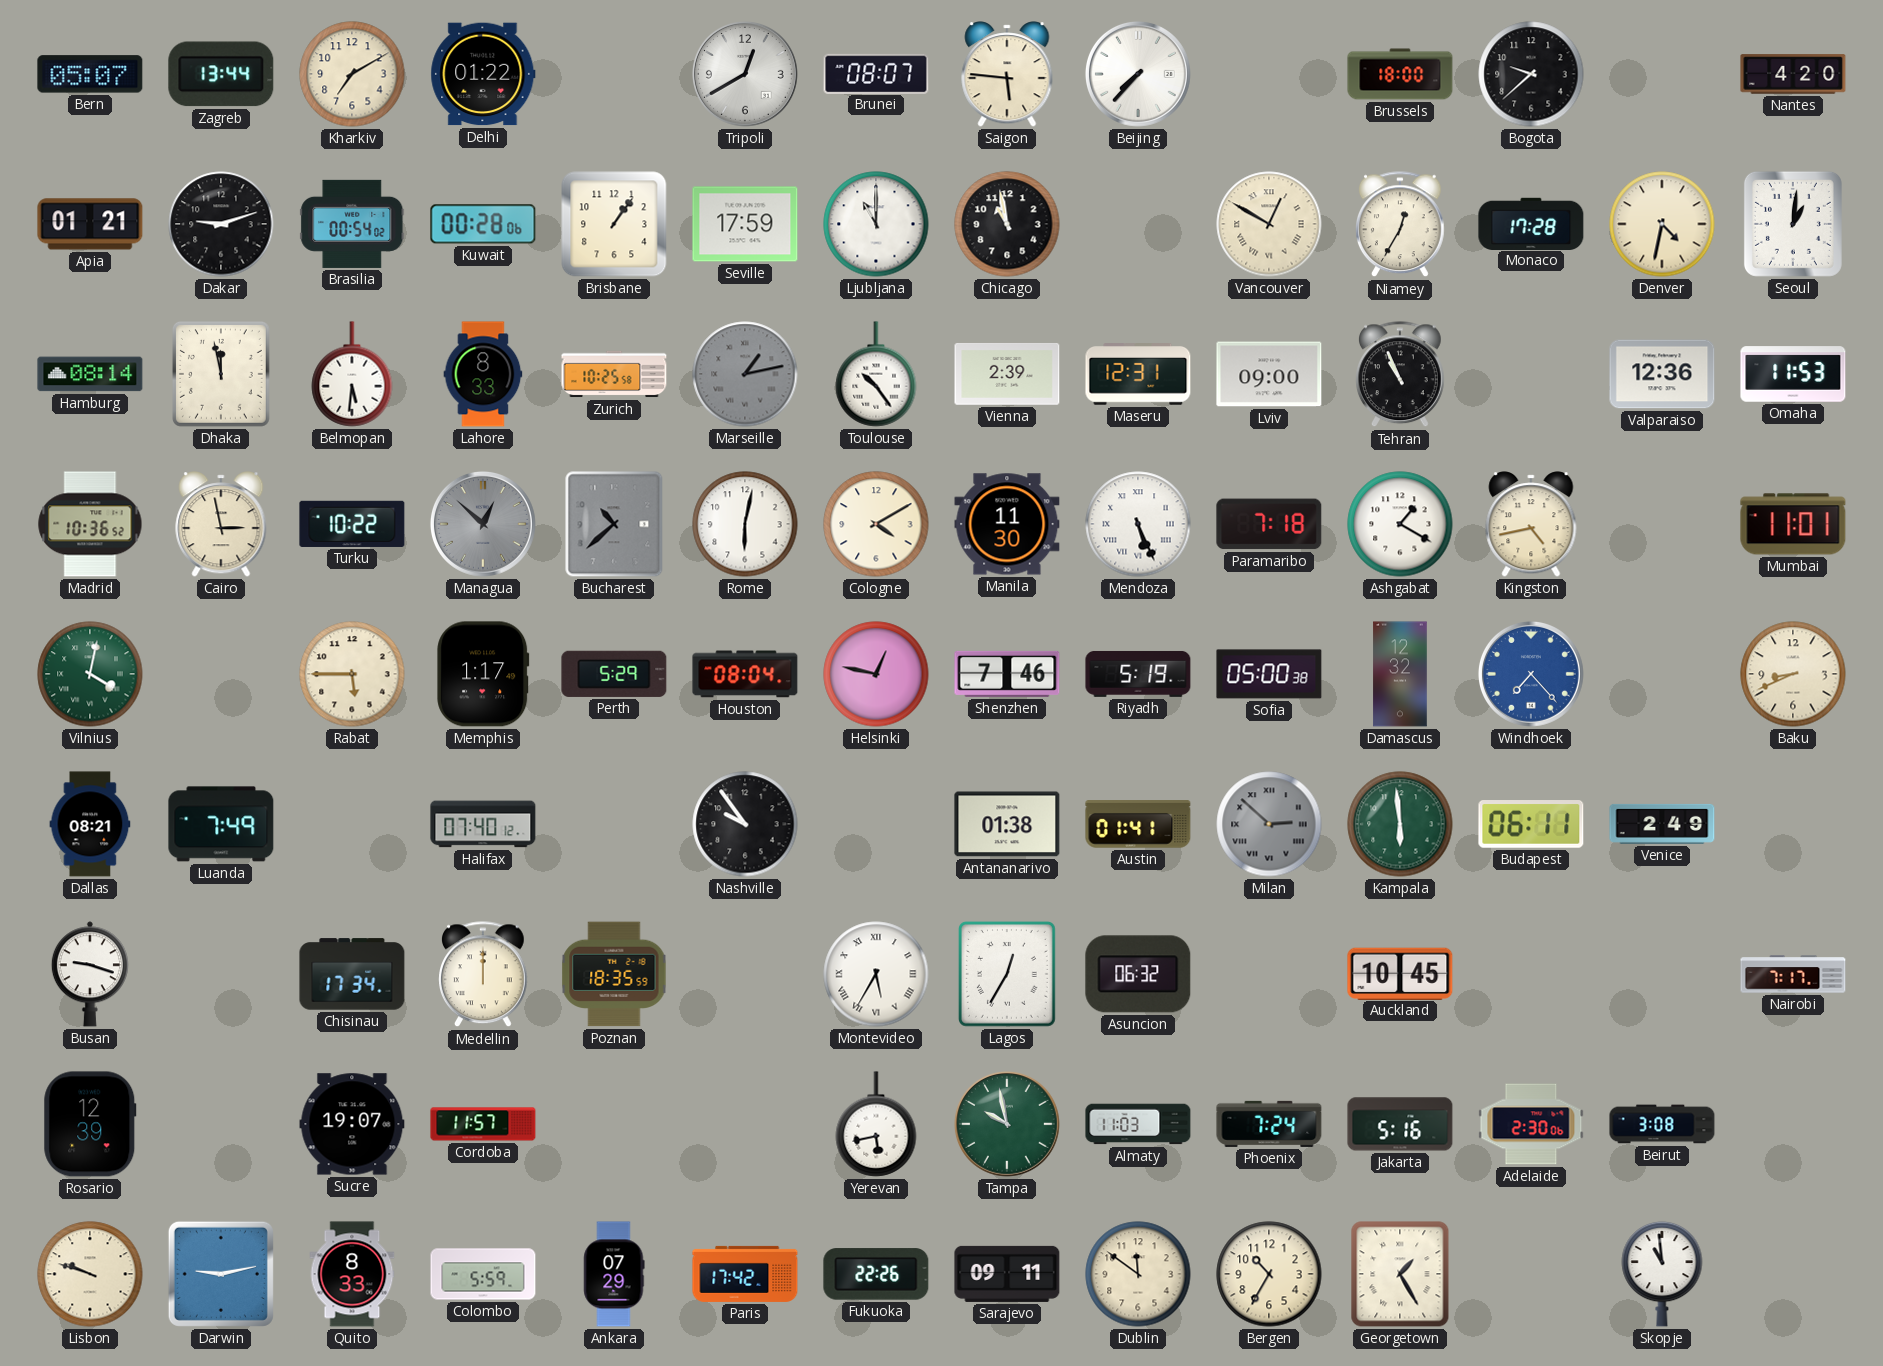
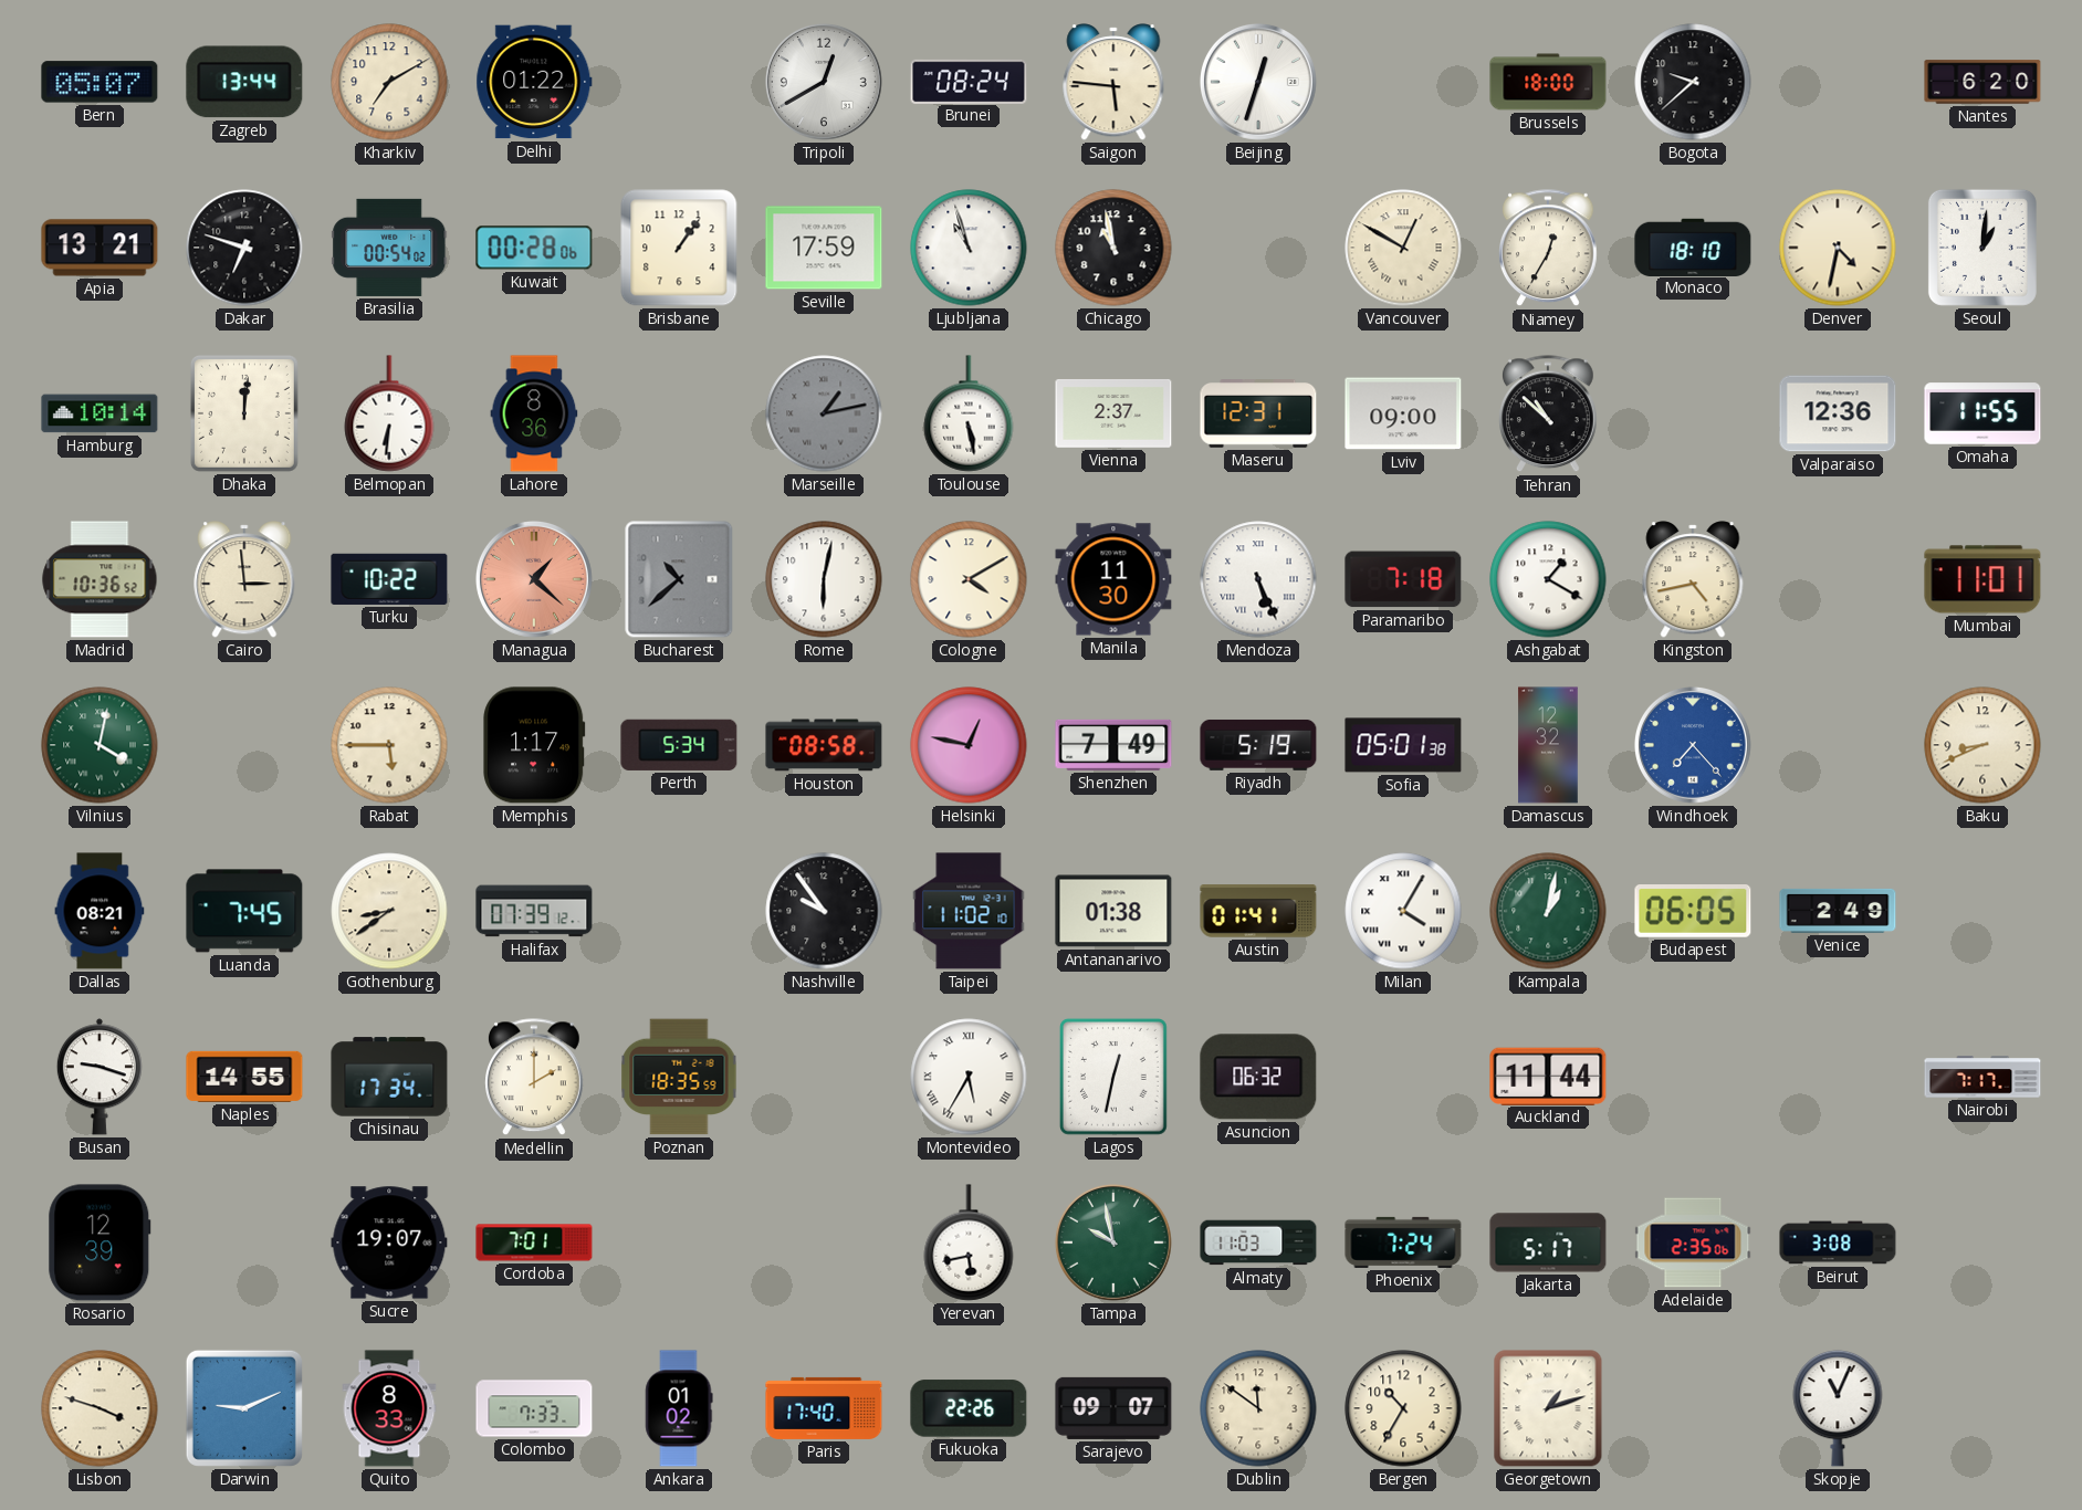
Brunei: 08:07 -> 08:24
Beijing: 7:37 -> 12:33
Nantes: 4:20 -> 6:20
Apia: 01:21 -> 13:21
Dakar: 9:12 -> 6:48
Ljubljana: 11:00 -> 10:57
Monaco: 17:28 -> 18:10
Hamburg: 08:14 -> 10:14
Dhaka: 11:58 -> 12:01
Belmopan: 5:31 -> 6:31
Lahore: 8:33 -> 8:36
Zurich: 10:25 -> none
Toulouse: 10:24 -> 5:28
Vienna: 2:39 -> 2:37
Tehran: 10:56 -> 10:52
Omaha: 11:53 -> 11:55
Cairo: 2:58 -> 2:59
Managua: 12:52 -> 1:22
Managua dial: grey -> salmon
Perth: 5:29 -> 5:34
Houston: 08:04 -> 08:58
Shenzhen: 7:46 -> 7:49
Sofia: 05:00 -> 05:01
Luanda: 7:49 -> 7:45
Gothenburg: none -> 8:39
Halifax: 07:40 -> 07:39
Taipei: none -> 11:02
Milan: 2:52 -> 4:05
Milan dial: grey -> white
Kampala: 5:59 -> 1:02
Budapest: 06:11 -> 06:05
Naples: none -> 14:55
Medellin: 12:00 -> 2:00
Lagos: 12:35 -> 12:32
Auckland: 10:45 -> 11:44
Cordoba: 11:57 -> 7:01
Jakarta: 5:16 -> 5:17
Adelaide: 2:30 -> 2:35
Lisbon: 9:48 -> 3:48
Darwin: 9:13 -> 9:11
Colombo: 5:59 -> 7:33
Ankara: 07:29 -> 01:02
Paris: 17:42 -> 17:40
Sarajevo: 09:11 -> 09:07
Georgetown: 1:25 -> 1:12
Skopje: 10:59 -> 11:04
